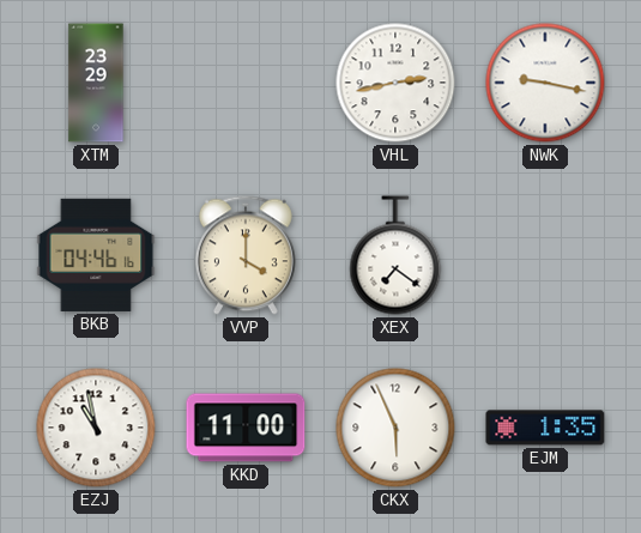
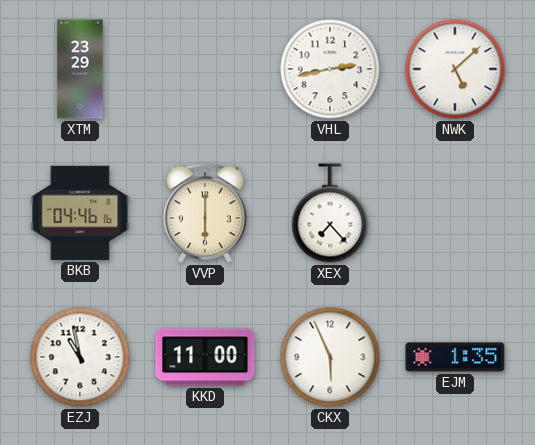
NWK: 9:17 -> 5:08
VVP: 4:00 -> 6:00
XEX: 7:21 -> 7:23
